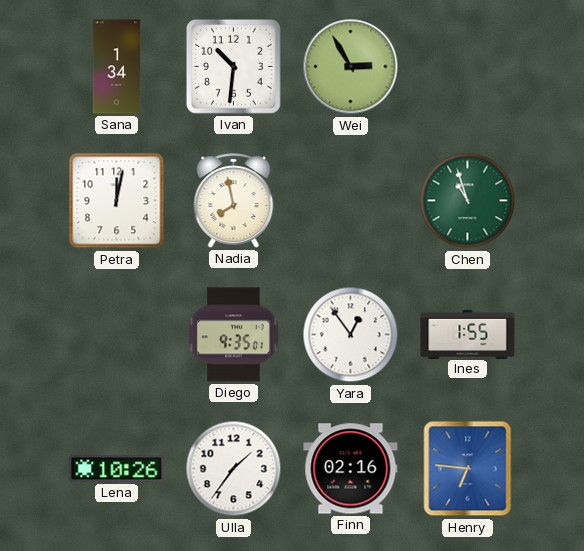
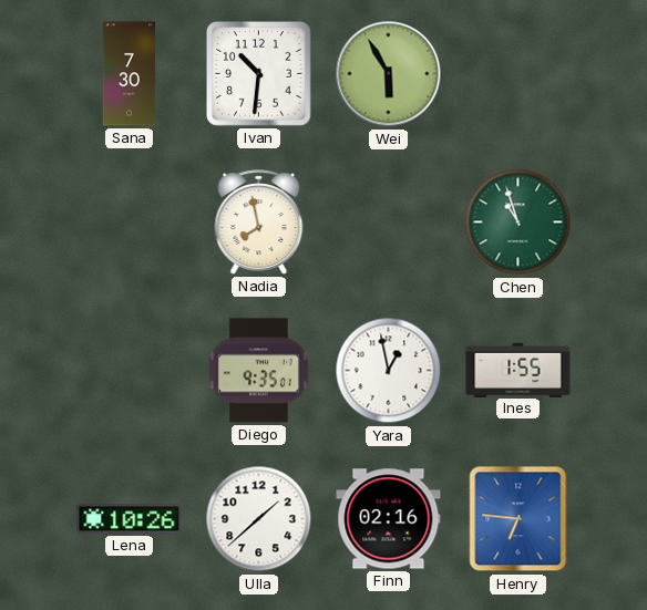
Sana: 1:34 -> 7:30
Wei: 2:55 -> 5:55
Petra: 12:02 -> none
Yara: 12:54 -> 12:58
Ulla: 1:36 -> 1:38
